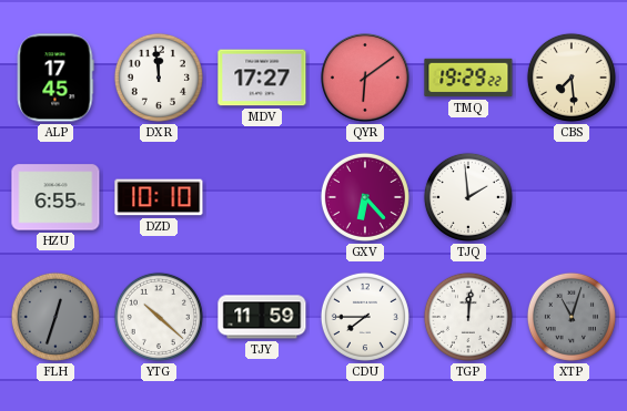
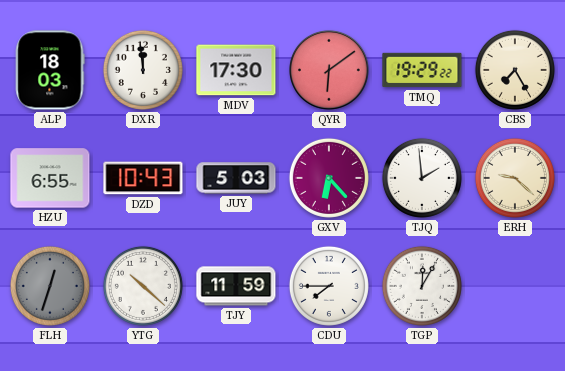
ALP: 17:45 -> 18:03
MDV: 17:27 -> 17:30
CBS: 7:29 -> 7:25
DZD: 10:10 -> 10:43
JUY: none -> 5:03
ERH: none -> 9:22
TGP: 12:01 -> 12:05
XTP: 11:03 -> none
